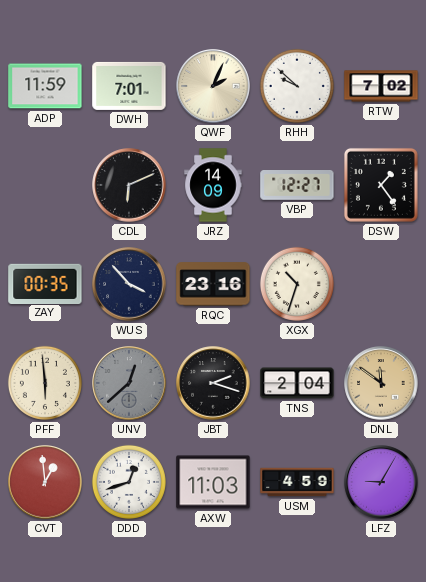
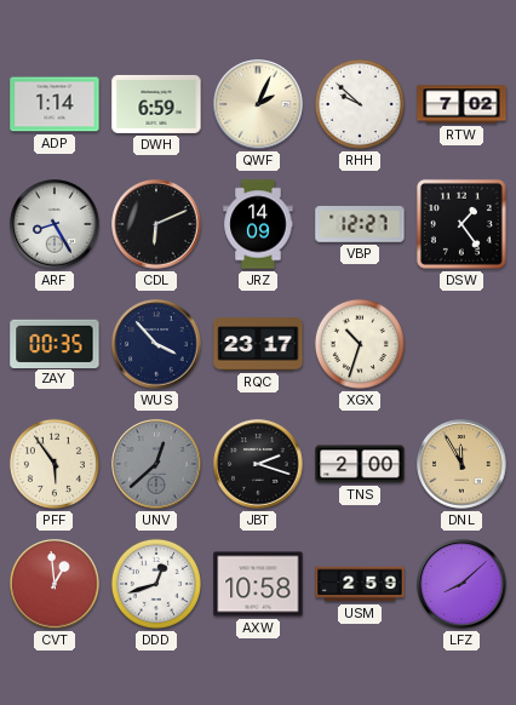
ADP: 11:59 -> 1:14
DWH: 7:01 -> 6:59
ARF: none -> 8:25
RQC: 23:16 -> 23:17
PFF: 5:59 -> 5:54
TNS: 2:04 -> 2:00
DNL: 11:51 -> 11:55
AXW: 11:03 -> 10:58
USM: 4:59 -> 2:59
LFZ: 9:05 -> 8:08
